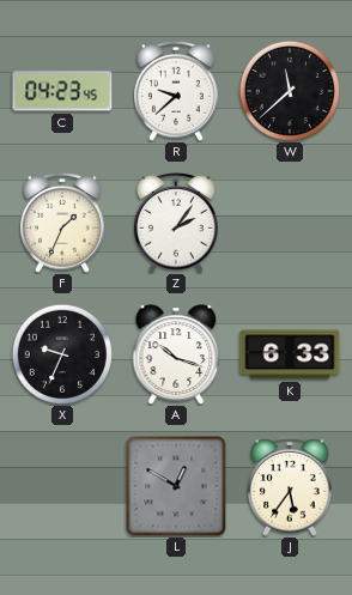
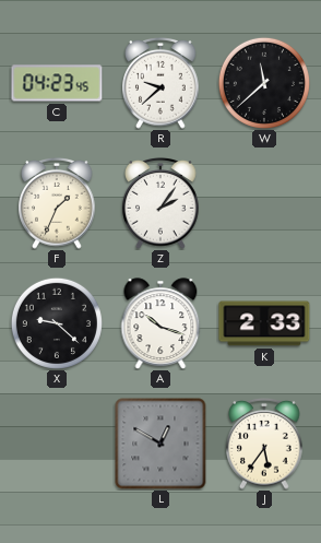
X: 9:34 -> 9:22
K: 6:33 -> 2:33
